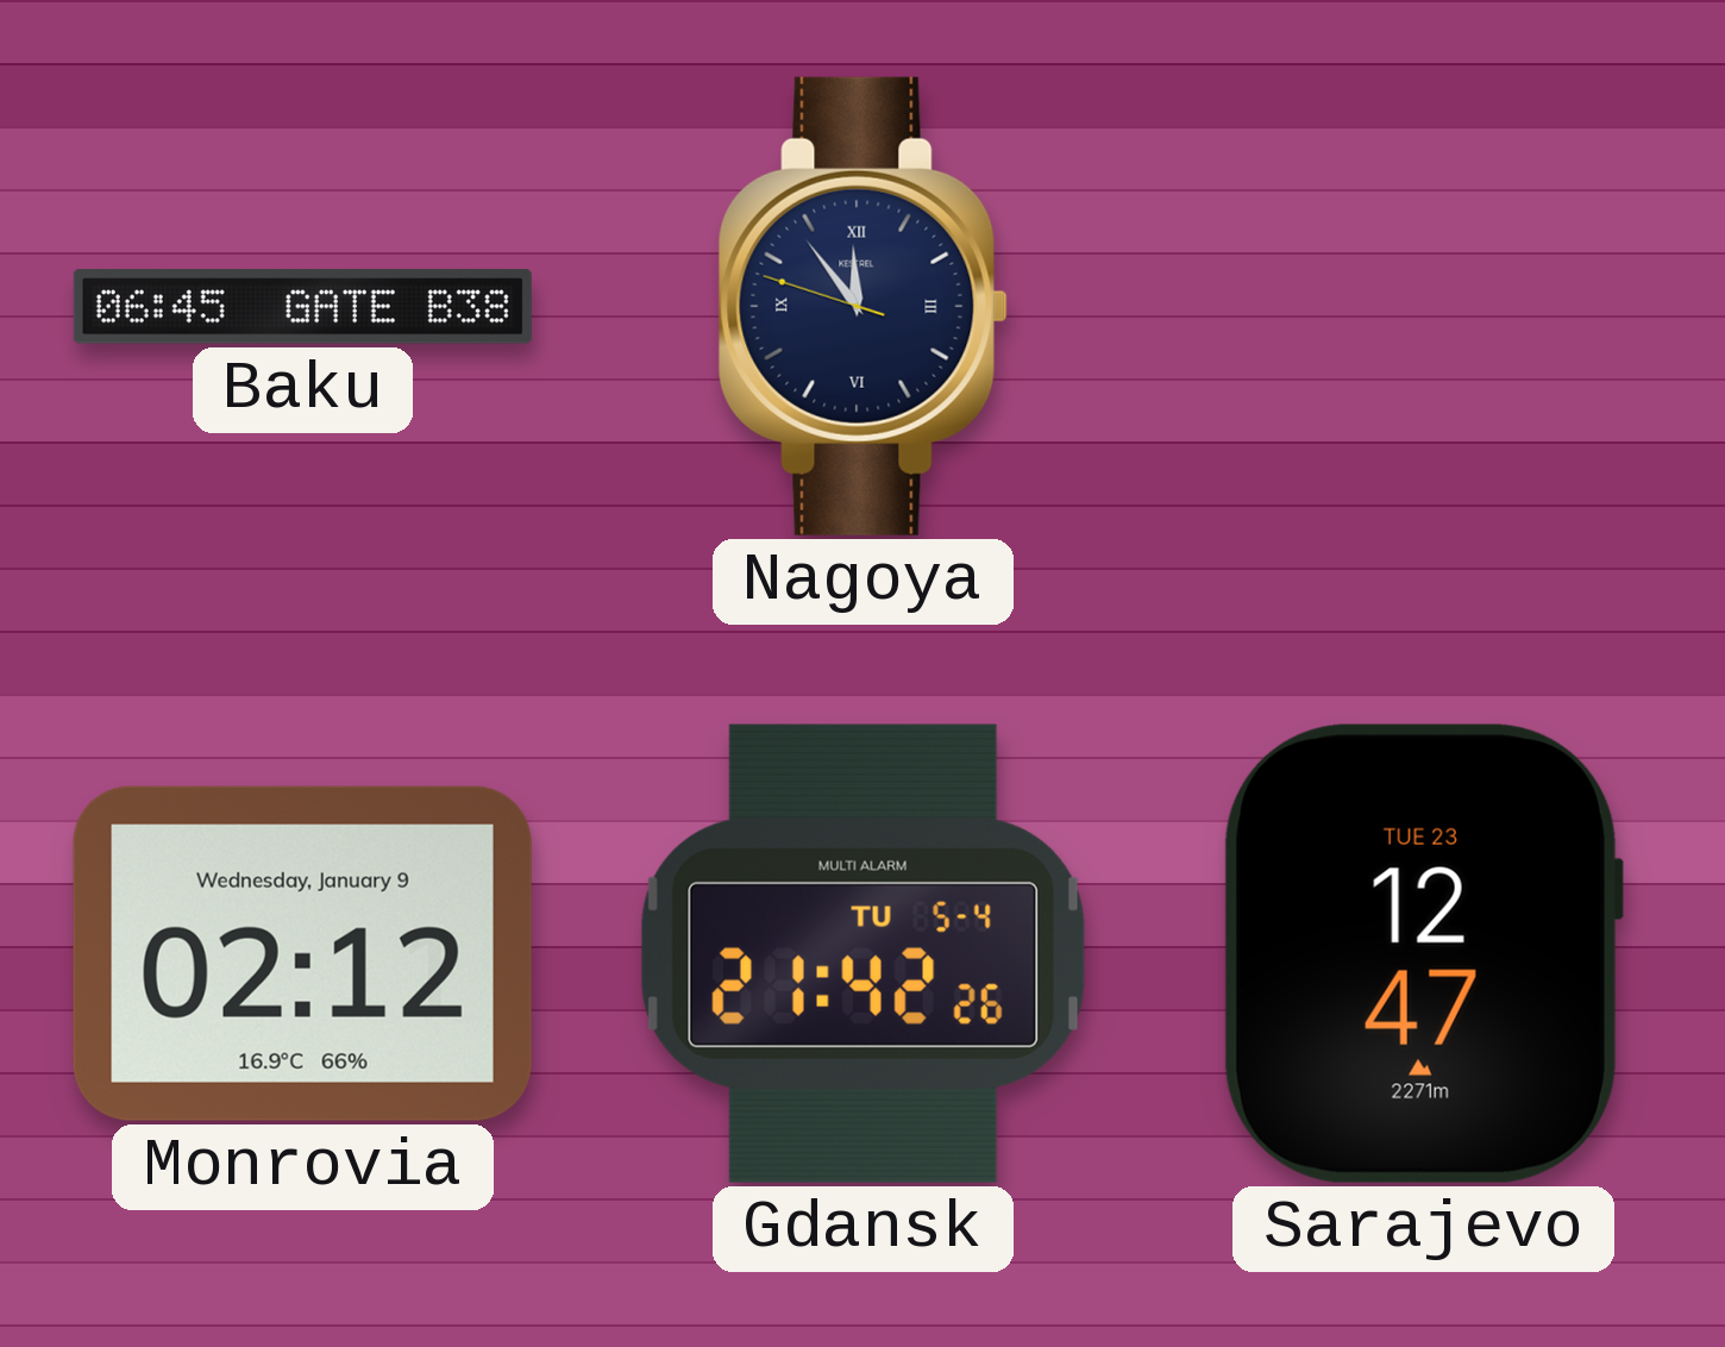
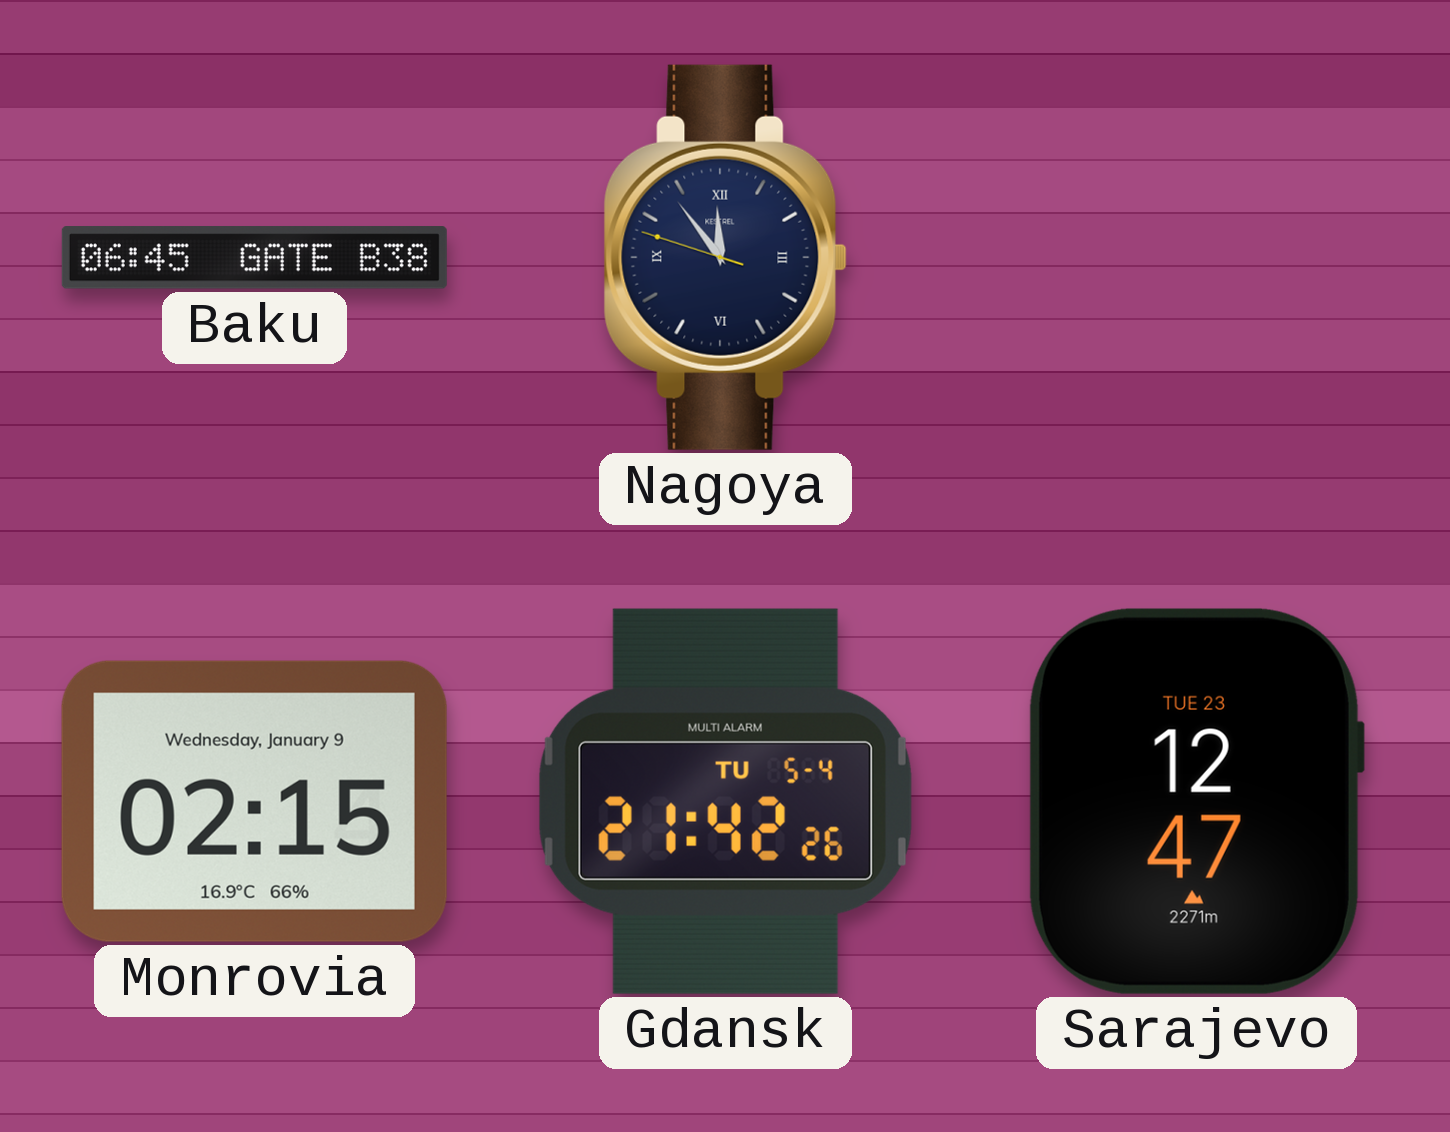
Monrovia: 02:12 -> 02:15
